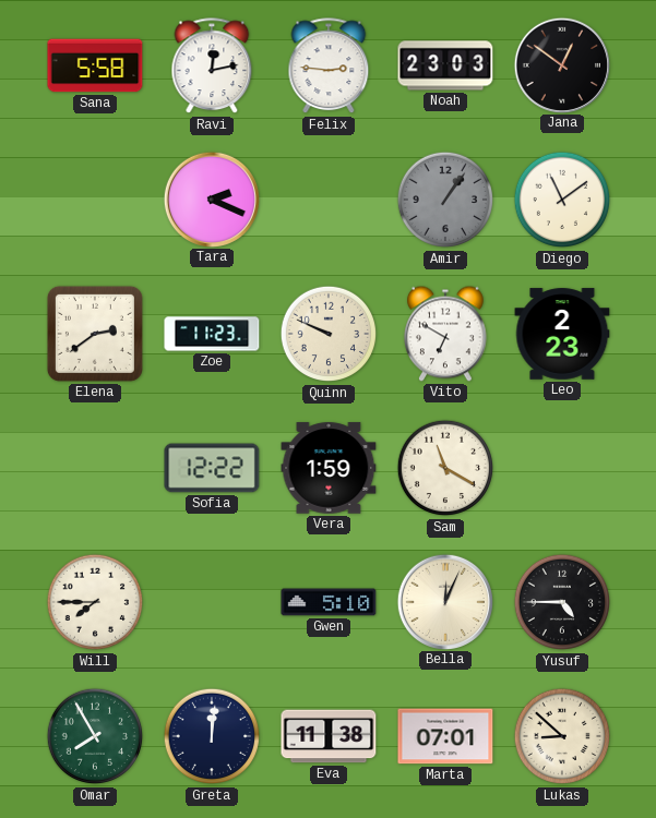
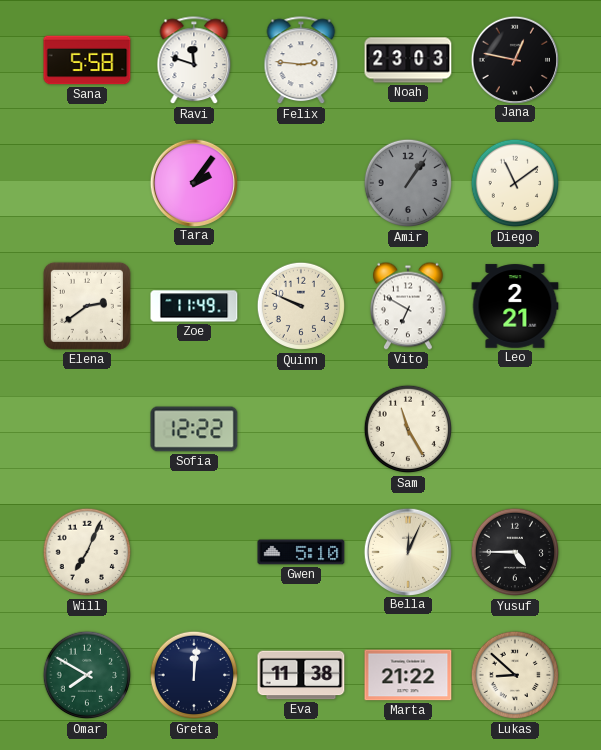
Ravi: 12:13 -> 11:48
Jana: 12:51 -> 12:47
Tara: 2:19 -> 2:06
Zoe: 11:23 -> 11:49
Leo: 2:23 -> 2:21
Vera: 1:59 -> none
Sam: 11:20 -> 11:25
Will: 7:45 -> 7:04
Omar: 7:55 -> 7:50
Marta: 07:01 -> 21:22
